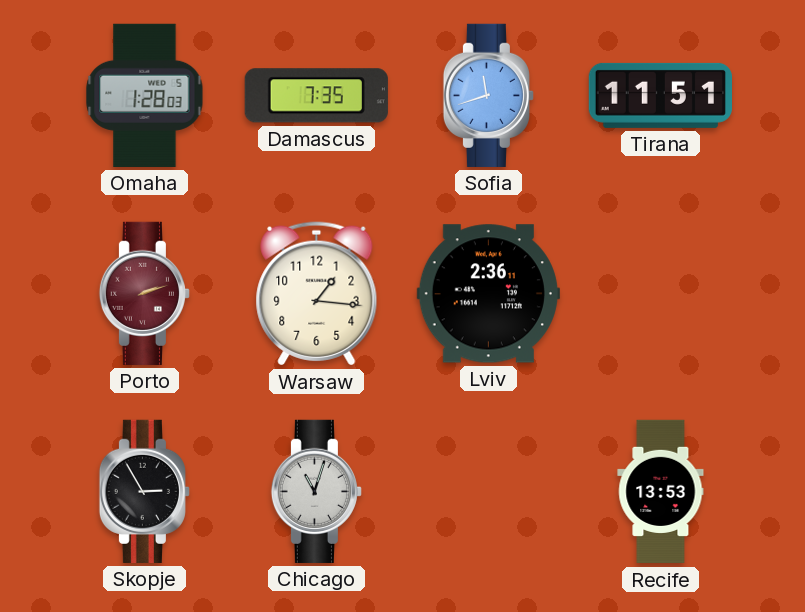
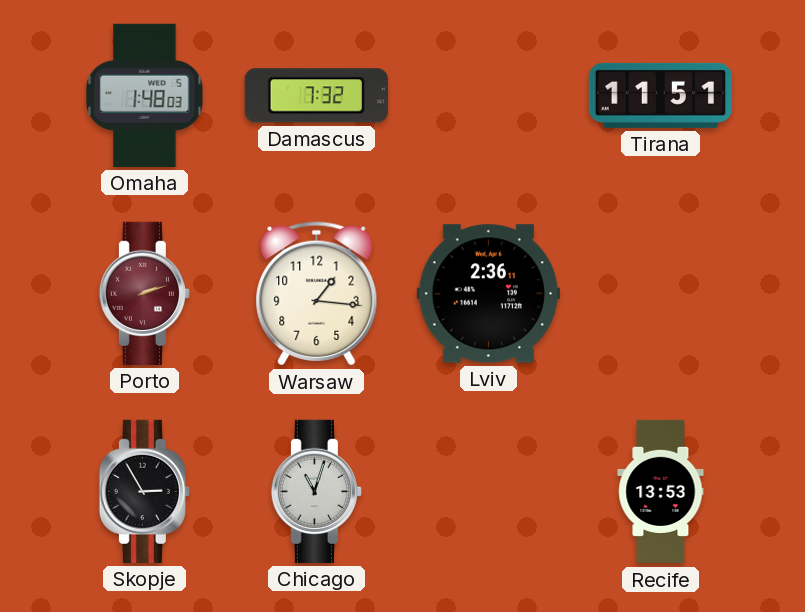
Omaha: 1:28 -> 1:48
Damascus: 7:35 -> 7:32
Sofia: 11:42 -> none
